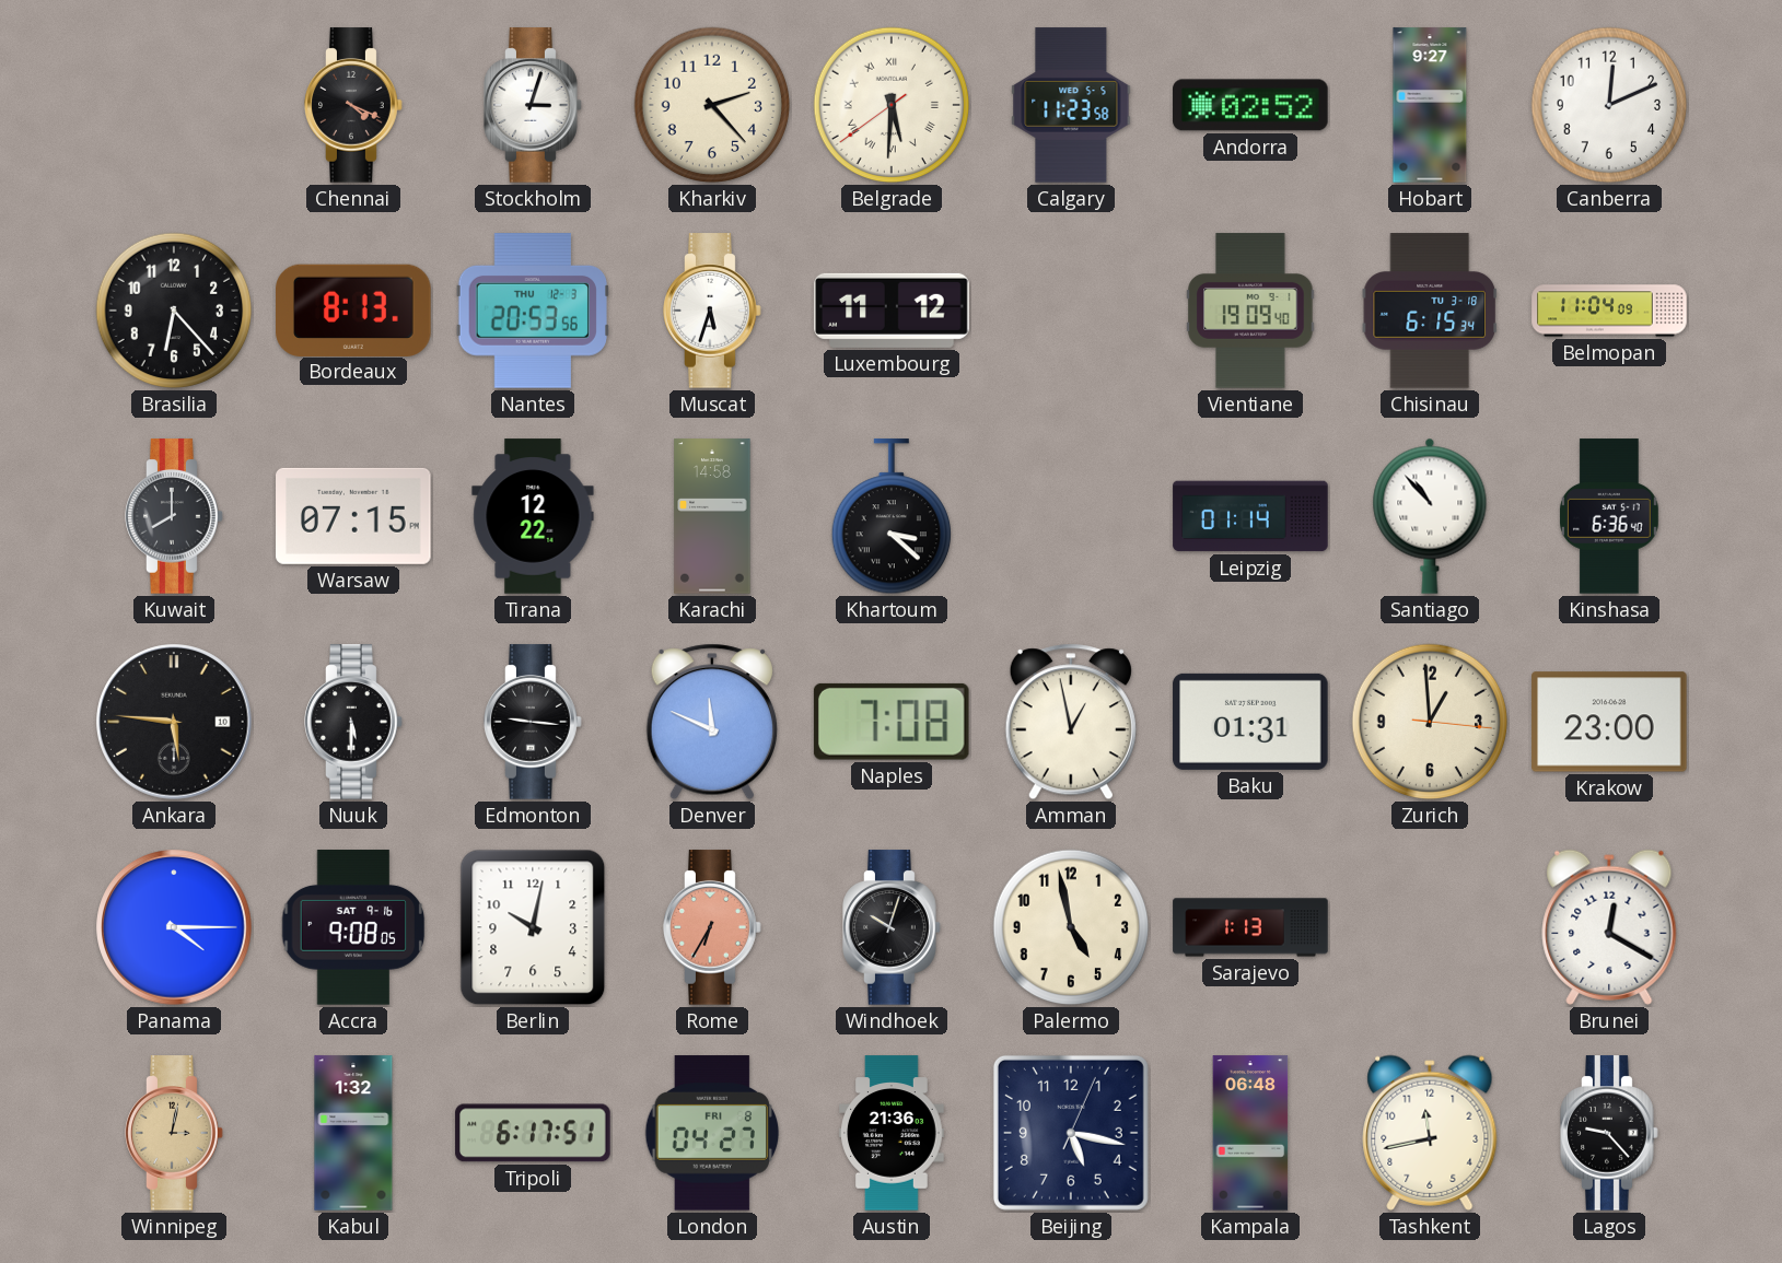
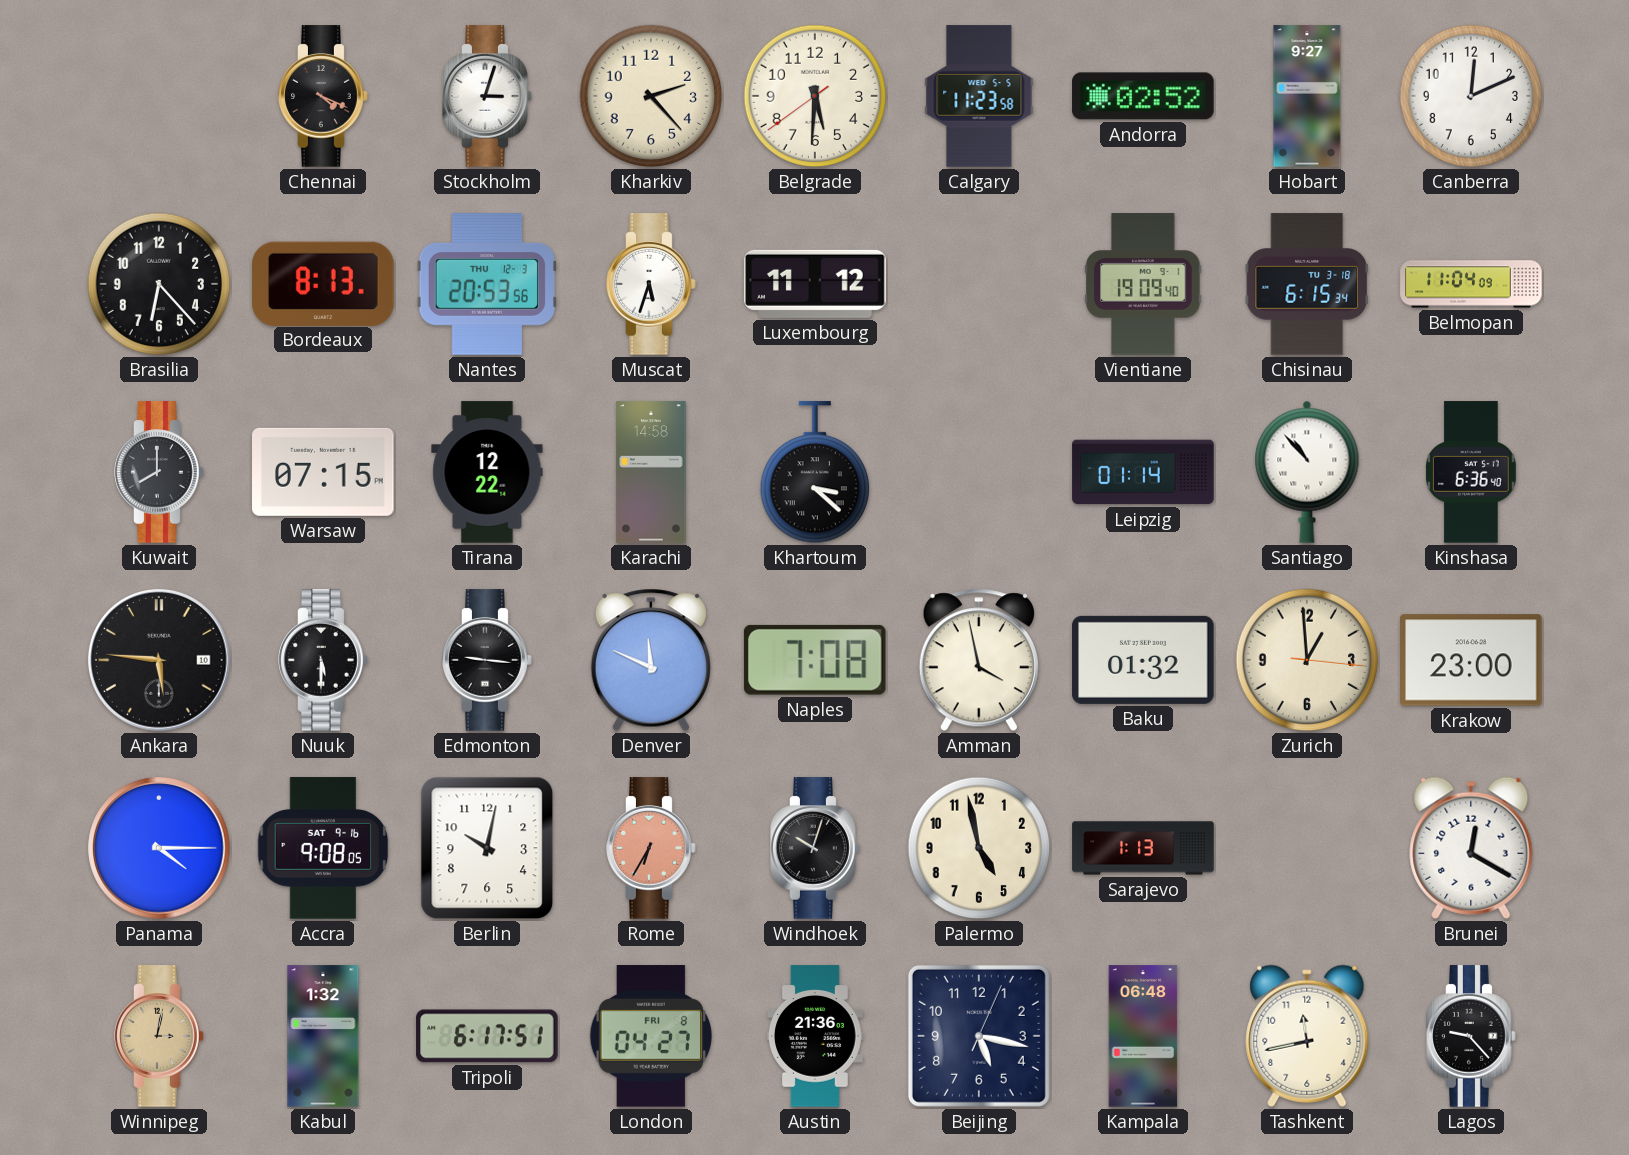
Belgrade numerals: Roman -> Arabic
Amman: 12:58 -> 3:58
Baku: 01:31 -> 01:32
